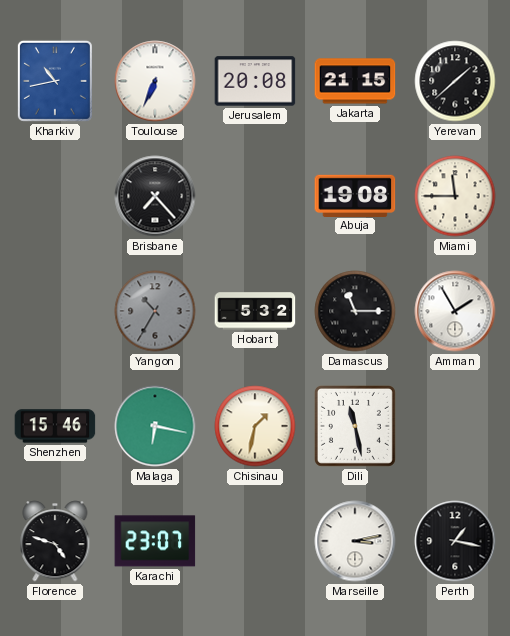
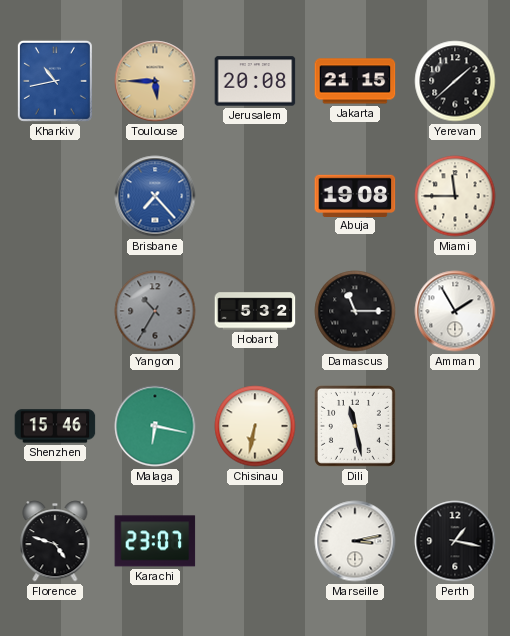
Toulouse: 6:34 -> 5:45
Toulouse dial: white -> champagne
Brisbane dial: black -> blue
Chisinau: 1:32 -> 6:32
